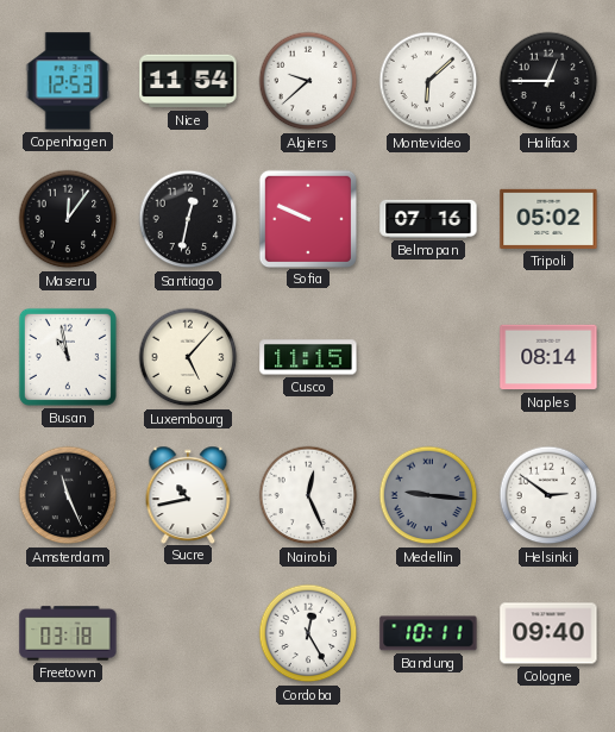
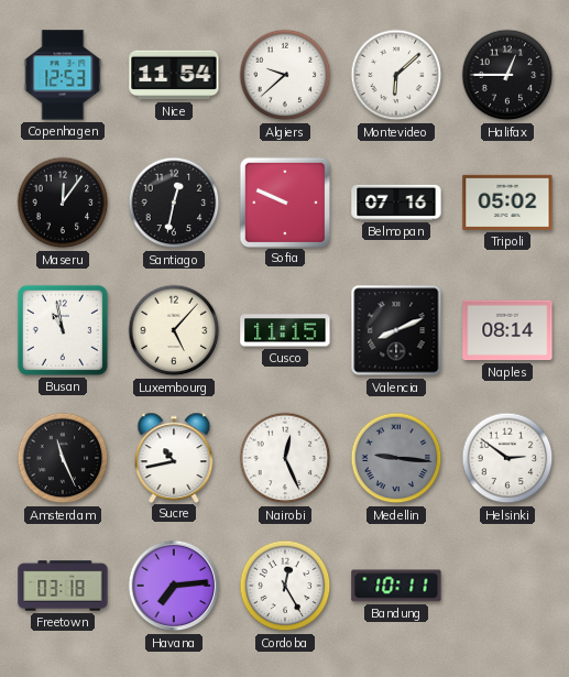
Valencia: none -> 8:11
Havana: none -> 7:14
Cologne: 09:40 -> none
